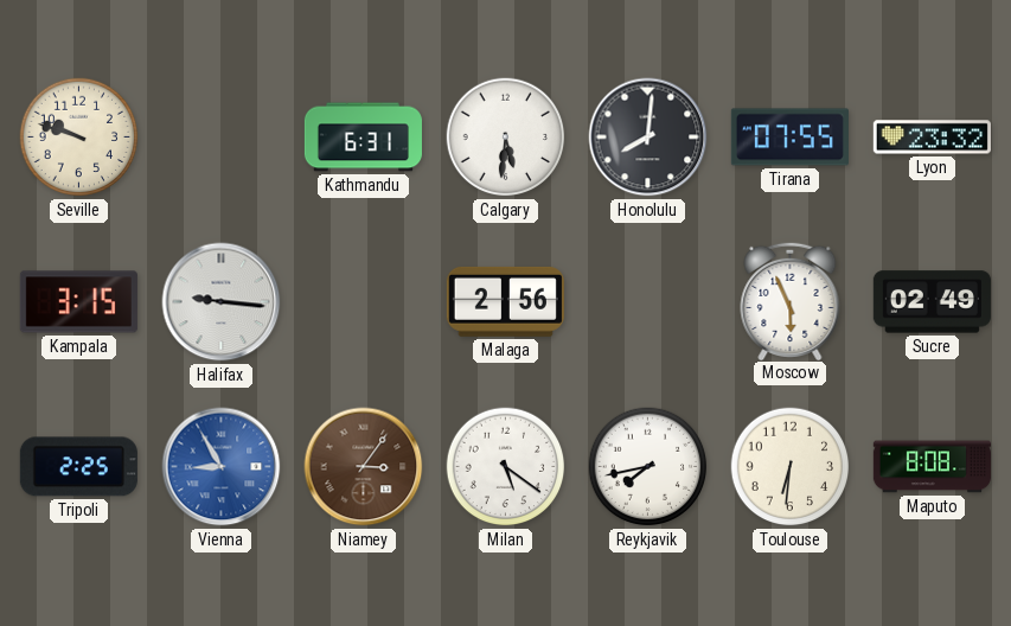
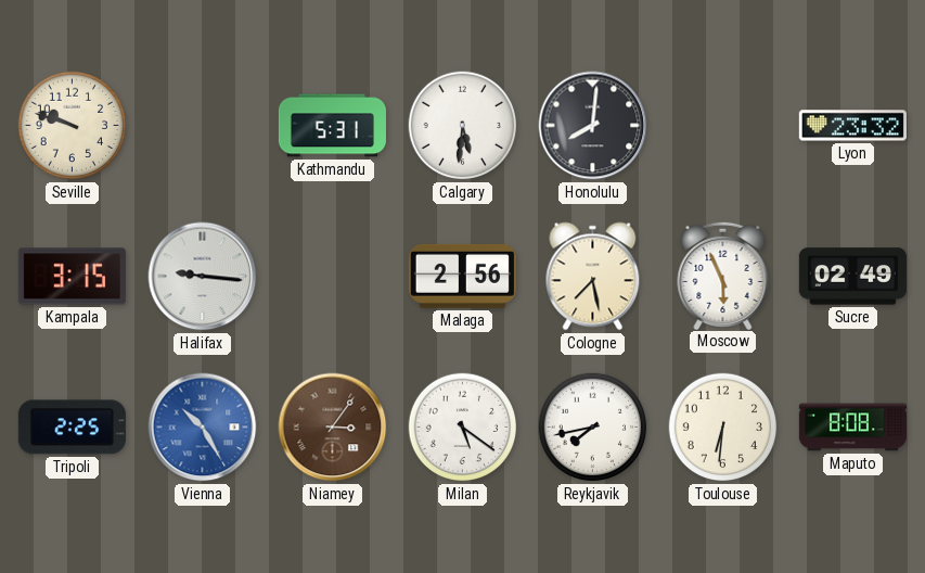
Kathmandu: 6:31 -> 5:31
Tirana: 07:55 -> none
Cologne: none -> 7:28
Vienna: 8:55 -> 10:25
